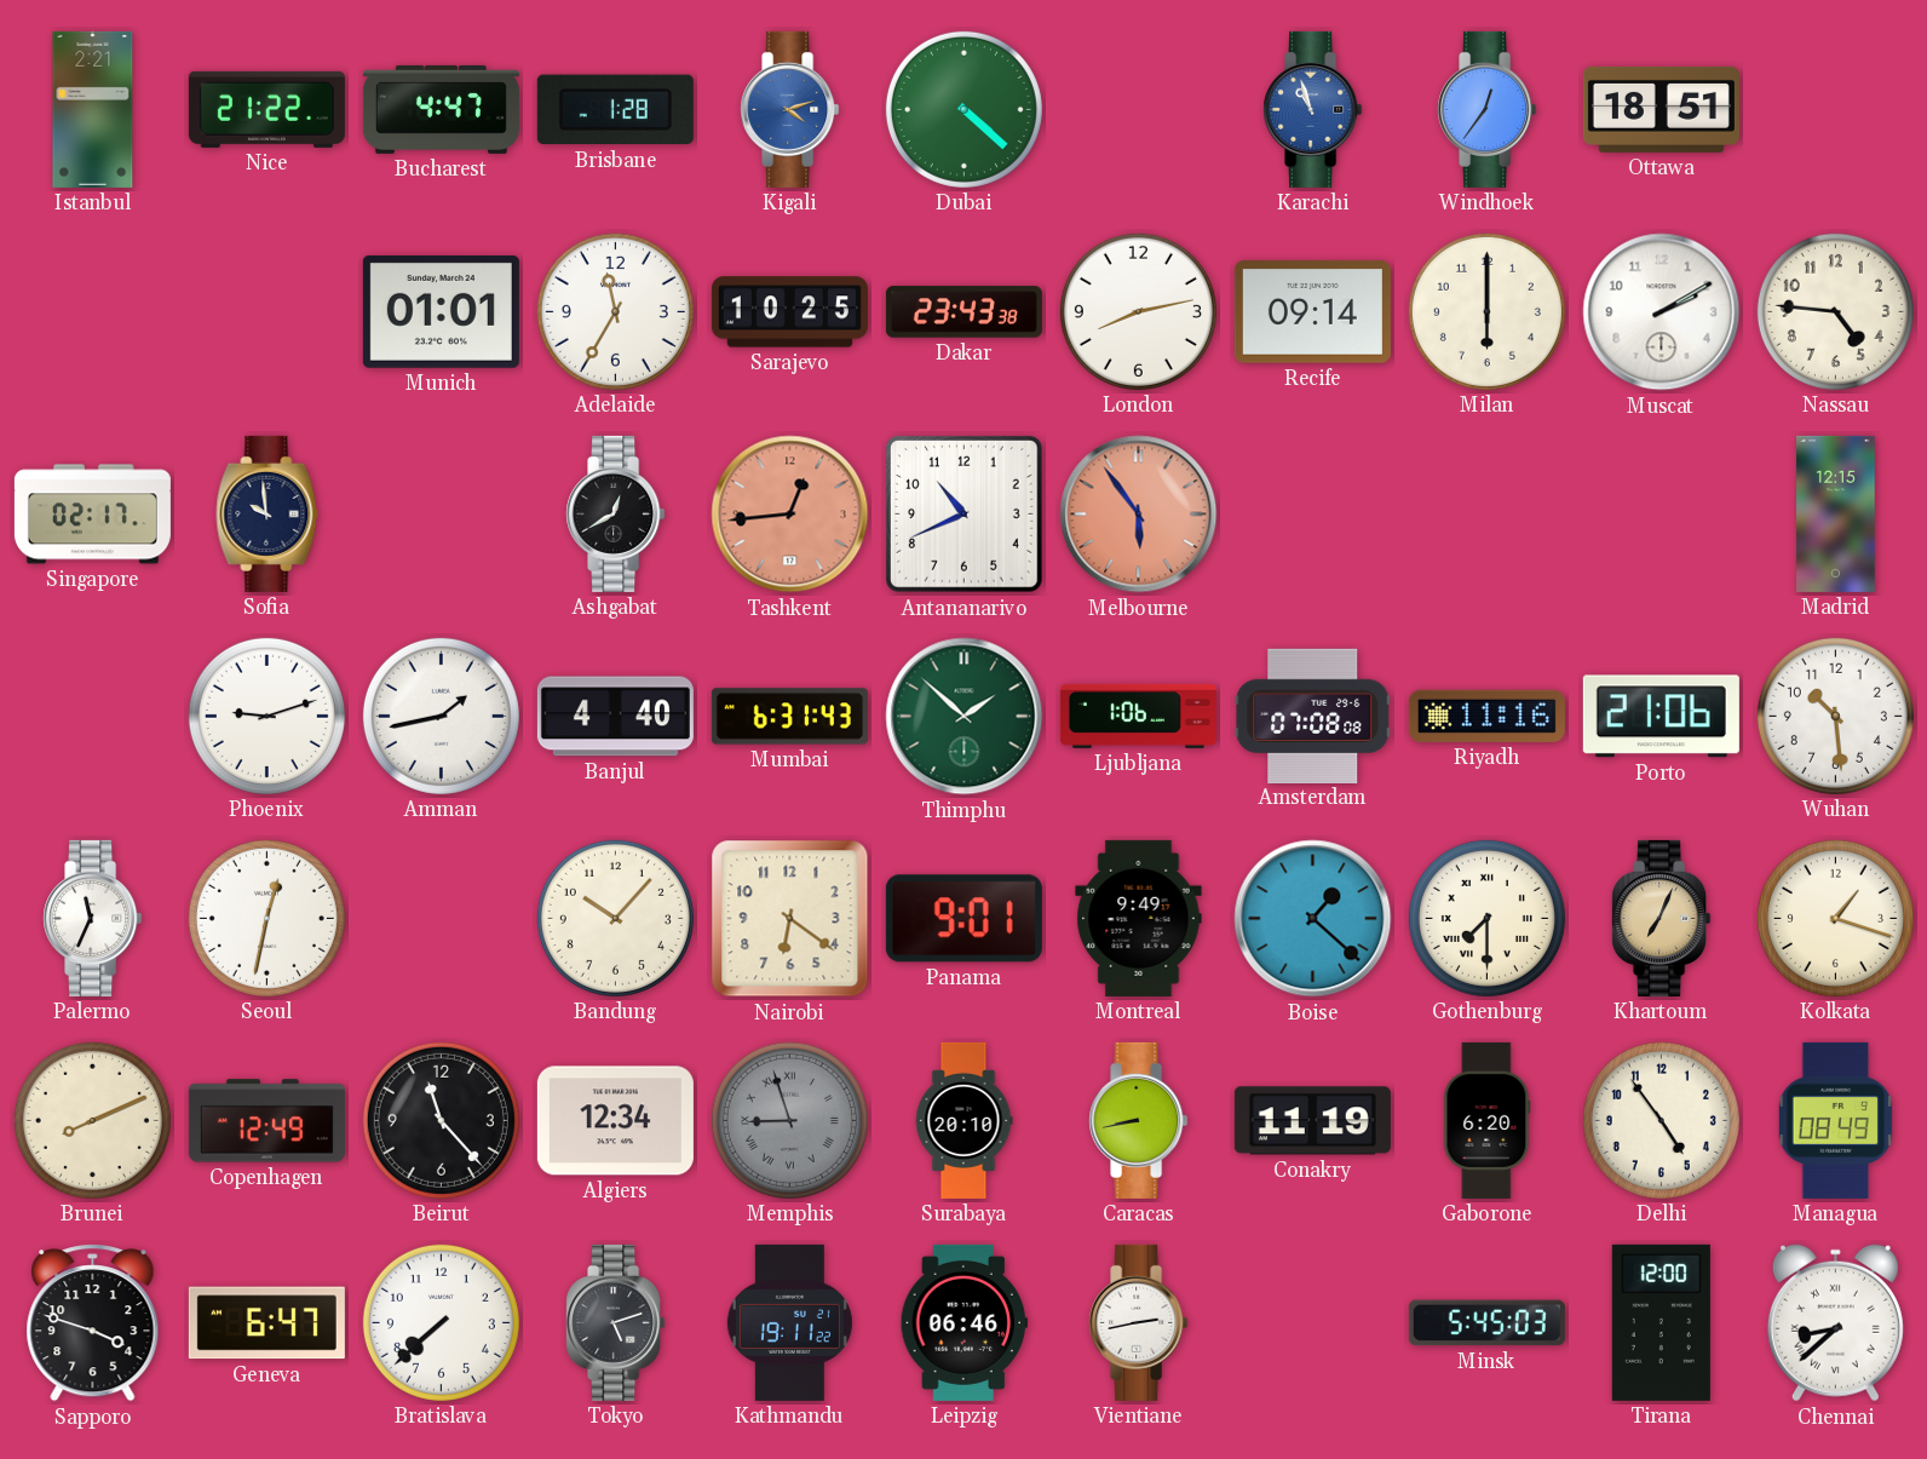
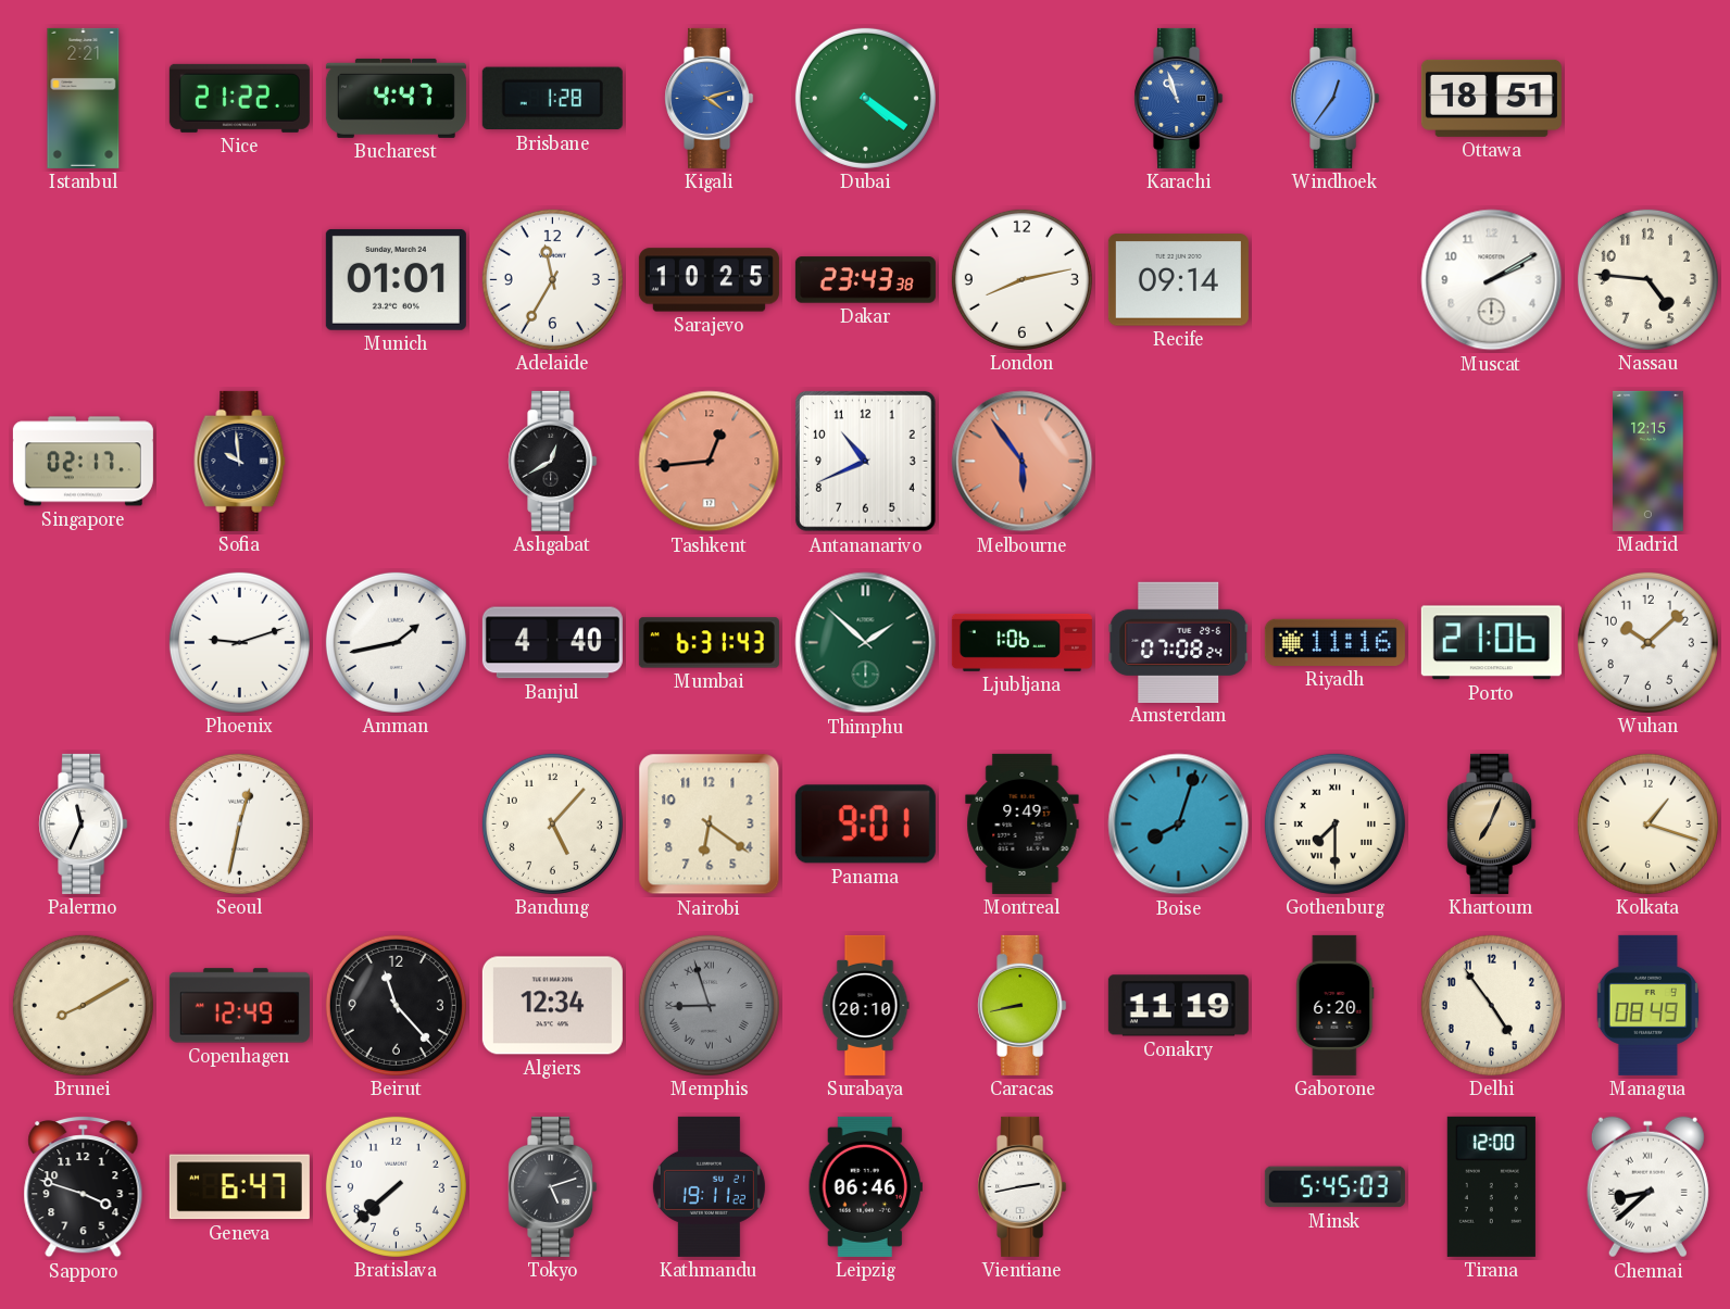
Dubai: 4:22 -> 4:21
Milan: 6:00 -> none
Amsterdam: 07:08:08 -> 07:08:24
Wuhan: 10:29 -> 10:08
Bandung: 10:07 -> 5:07
Boise: 1:22 -> 8:03
Brunei: 8:11 -> 8:10
